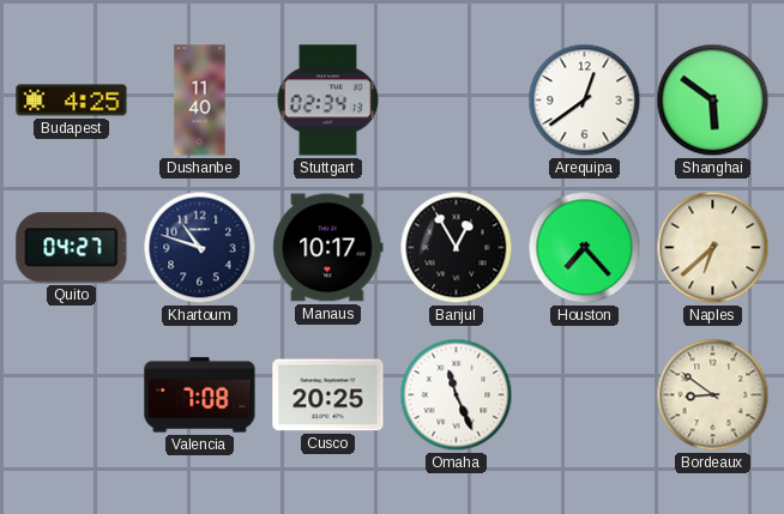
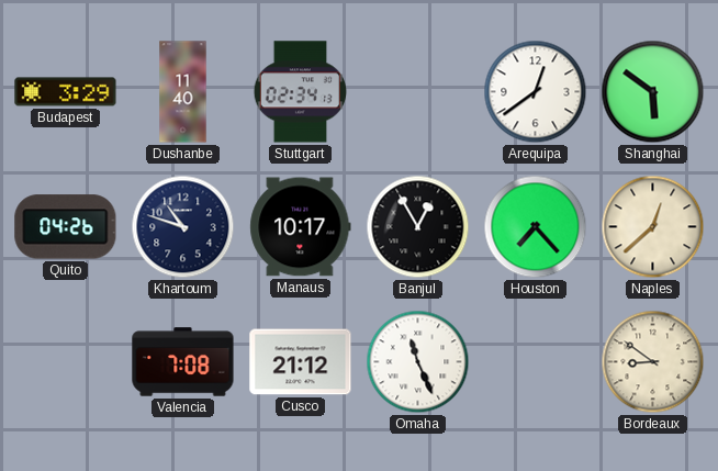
Budapest: 4:25 -> 3:29
Quito: 04:27 -> 04:26
Naples: 6:38 -> 12:38
Cusco: 20:25 -> 21:12
